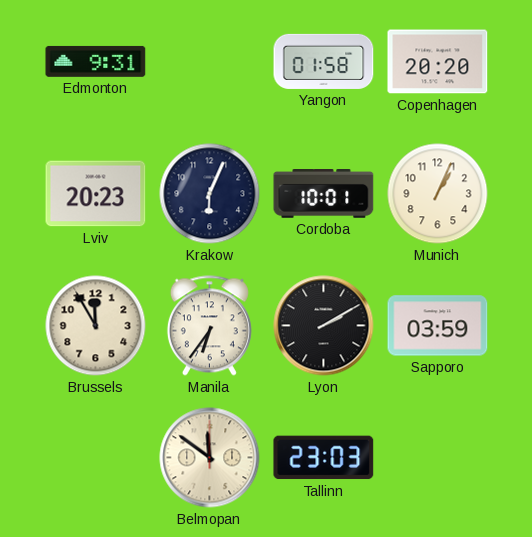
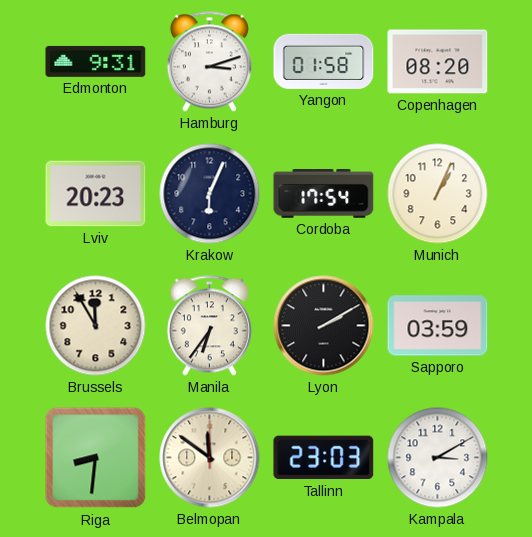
Hamburg: none -> 3:12
Copenhagen: 20:20 -> 08:20
Cordoba: 10:01 -> 17:54
Riga: none -> 8:31
Kampala: none -> 3:10
